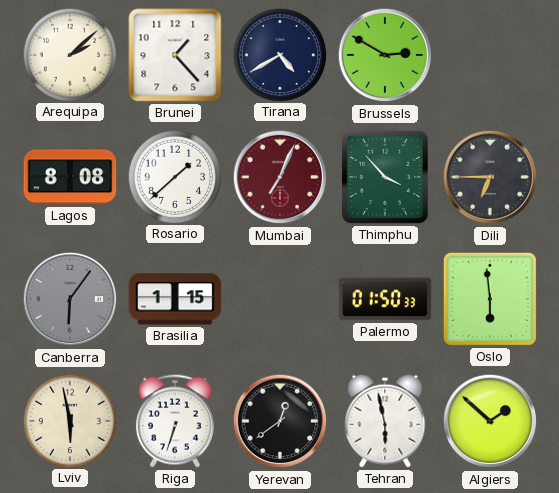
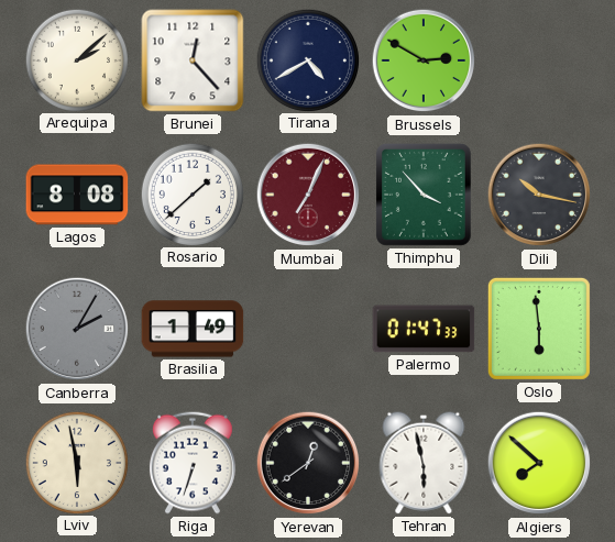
Brunei: 1:23 -> 12:23
Dili: 6:45 -> 10:17
Canberra: 6:06 -> 2:05
Brasilia: 1:15 -> 1:49
Palermo: 01:50 -> 01:47
Algiers: 1:52 -> 7:52
